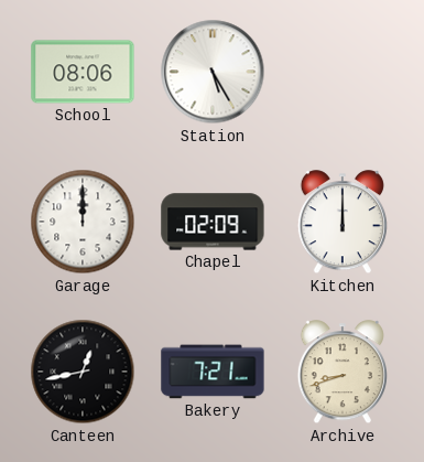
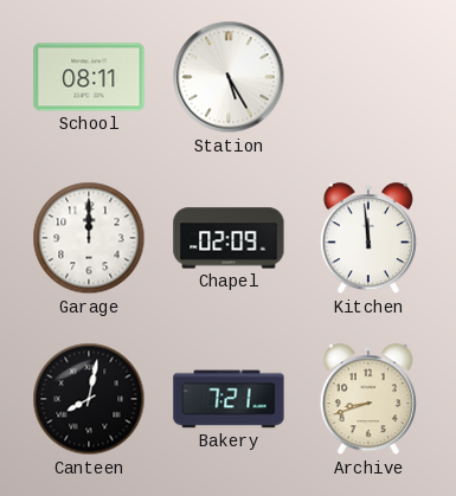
School: 08:06 -> 08:11
Kitchen: 12:00 -> 11:59
Canteen: 12:43 -> 8:02
